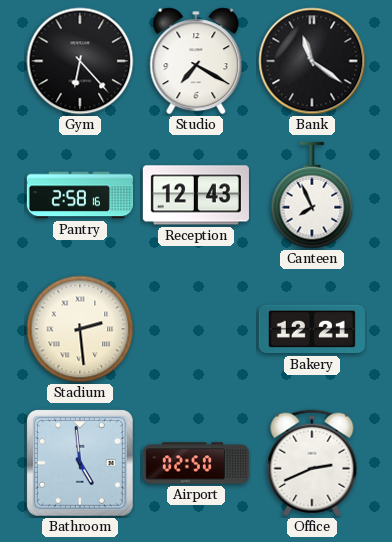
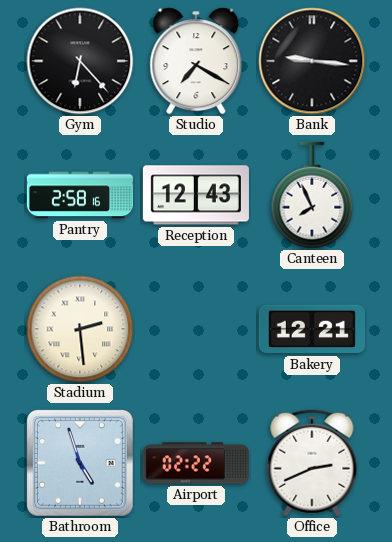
Bank: 11:21 -> 9:16
Bathroom: 4:59 -> 4:57
Airport: 02:50 -> 02:22
